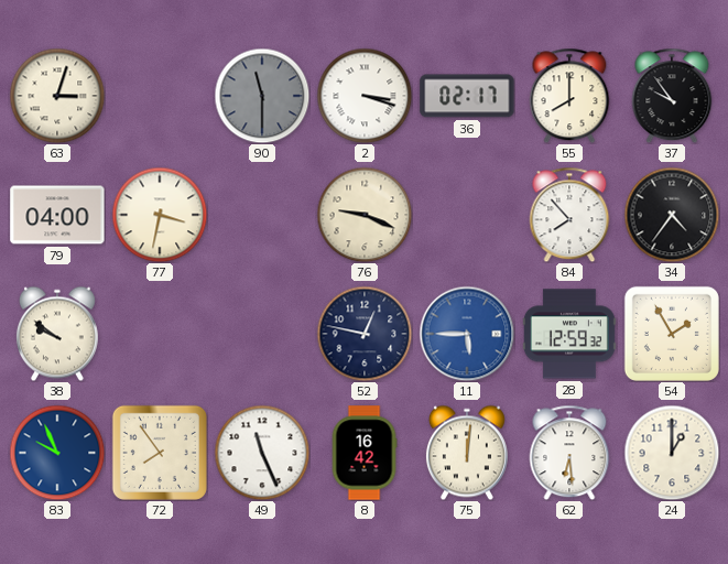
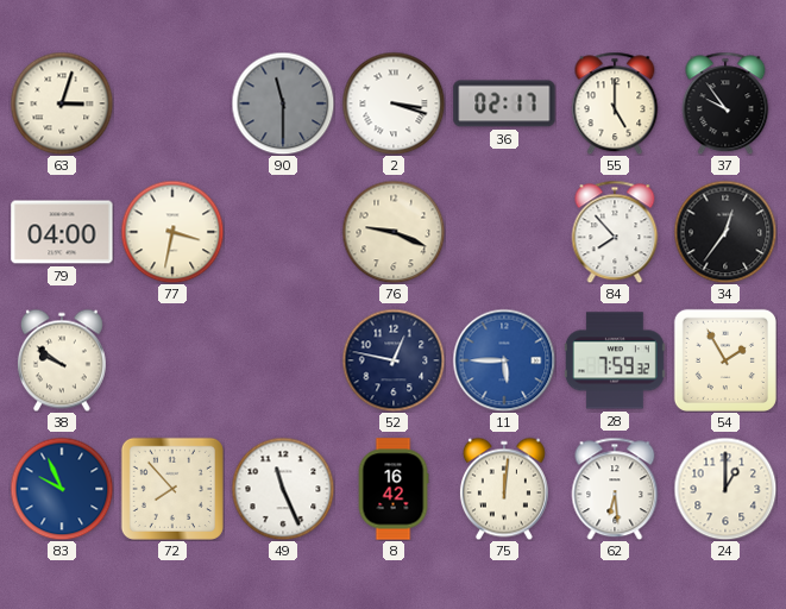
55: 8:00 -> 5:00
34: 4:36 -> 12:36
28: 12:59 -> 7:59
72: 7:54 -> 7:53
